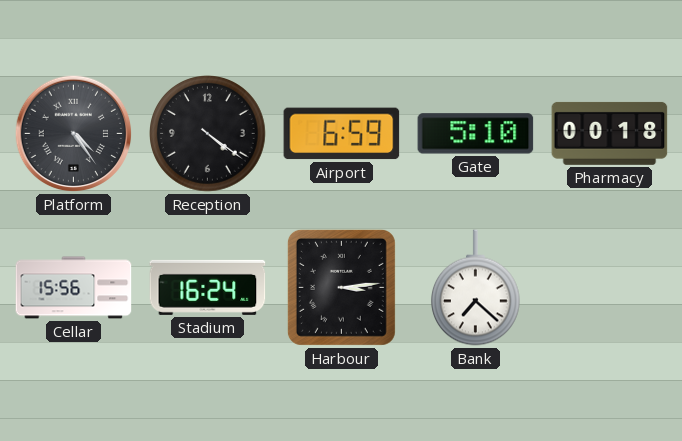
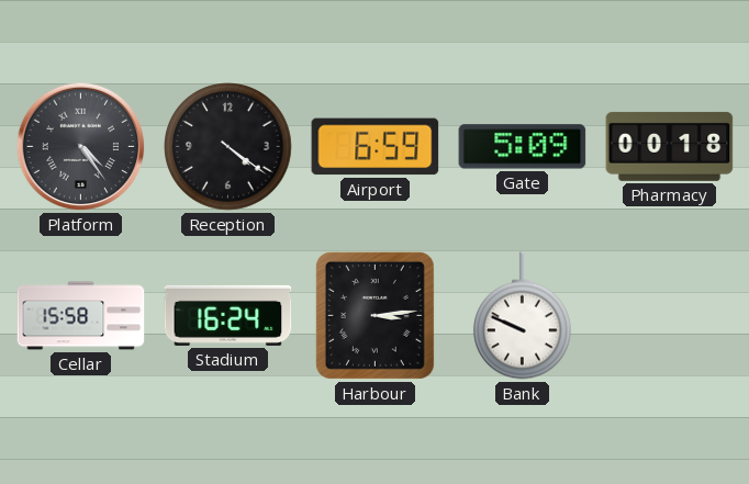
Gate: 5:10 -> 5:09
Cellar: 15:56 -> 15:58
Bank: 7:22 -> 9:49
